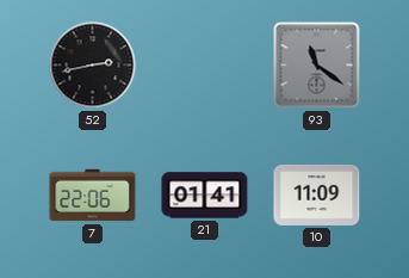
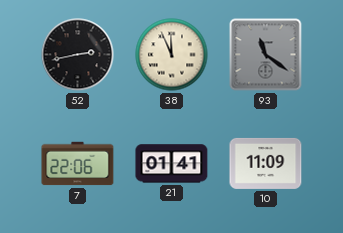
38: none -> 11:56
